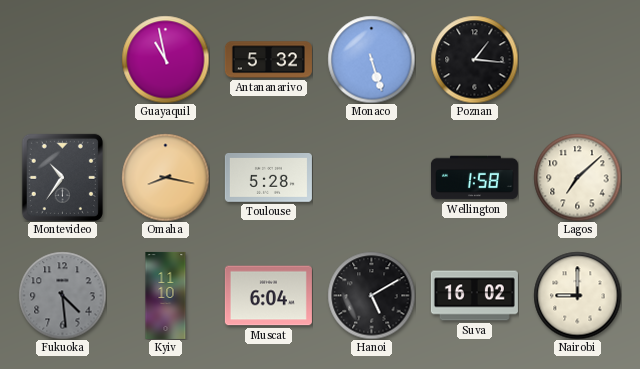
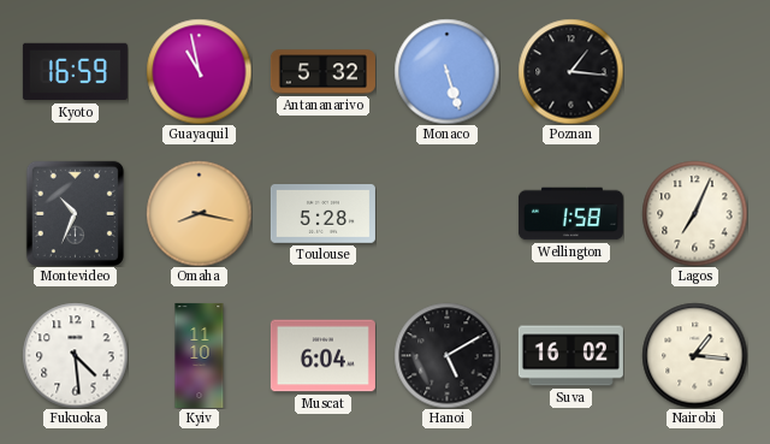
Kyoto: none -> 16:59
Montevideo: 10:36 -> 10:34
Lagos: 7:08 -> 7:04
Fukuoka dial: grey -> white
Nairobi: 9:00 -> 1:16
